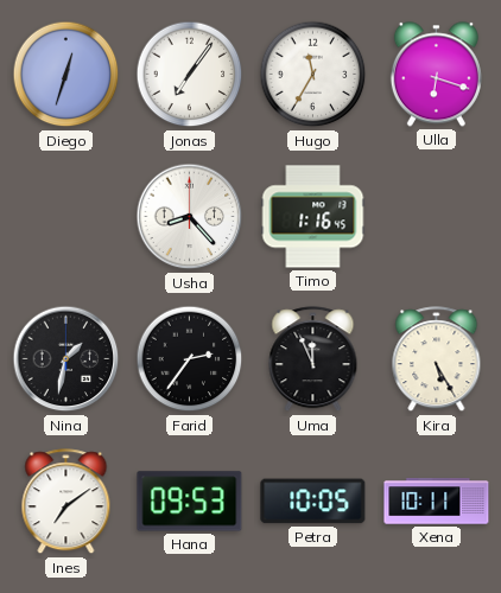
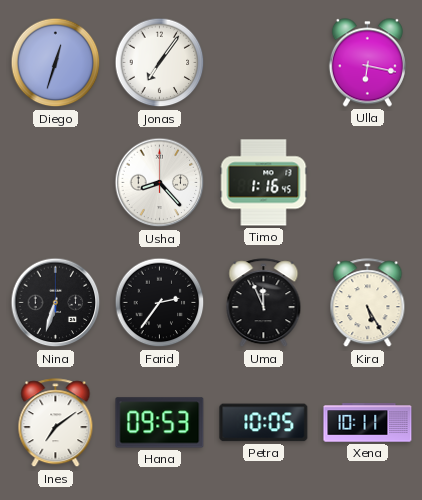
Hugo: 11:35 -> none
Ulla: 6:18 -> 6:17
Nina: 1:32 -> 6:33
